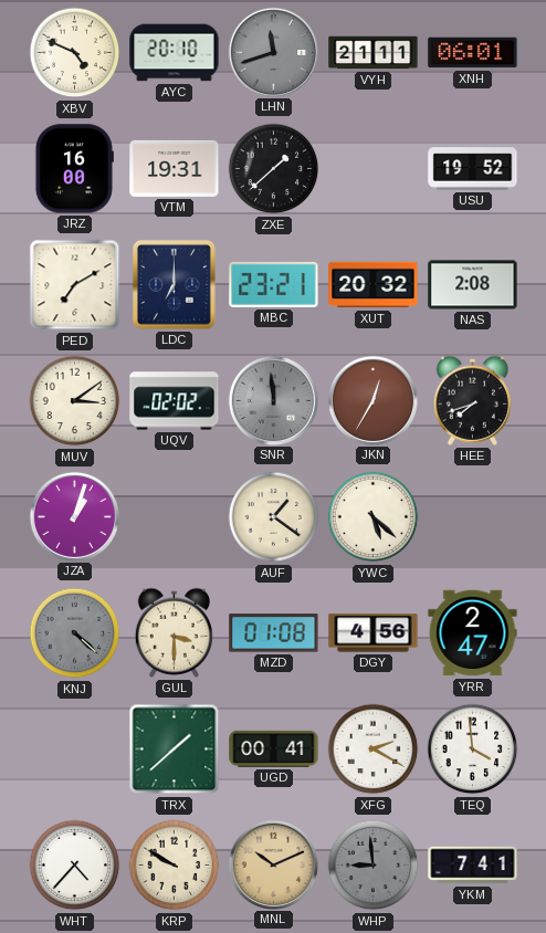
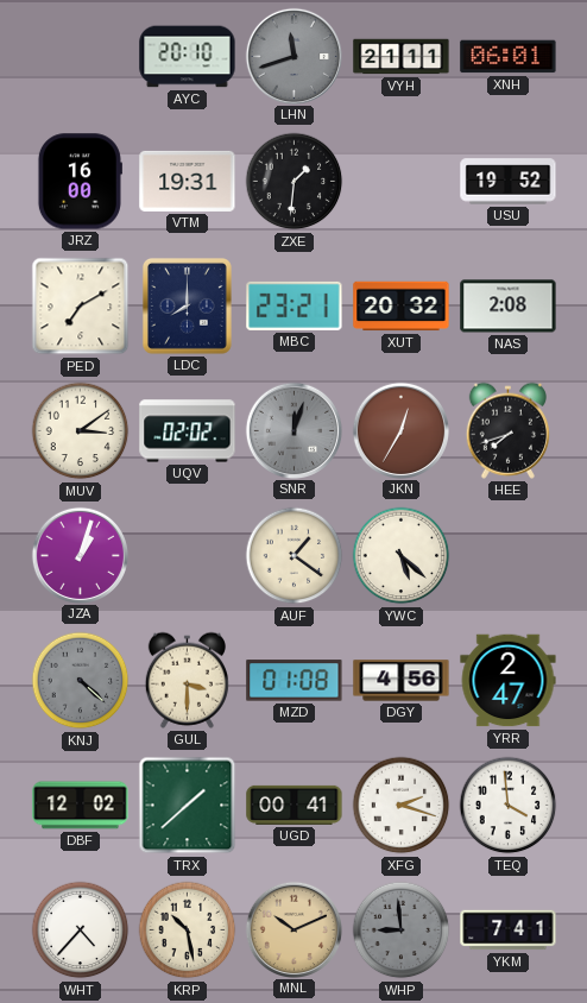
XBV: 4:49 -> none
ZXE: 1:38 -> 1:31
LDC: 7:00 -> 8:00
SNR: 11:59 -> 12:03
DBF: none -> 12:02
XFG: 2:20 -> 2:18
KRP: 9:50 -> 10:28
